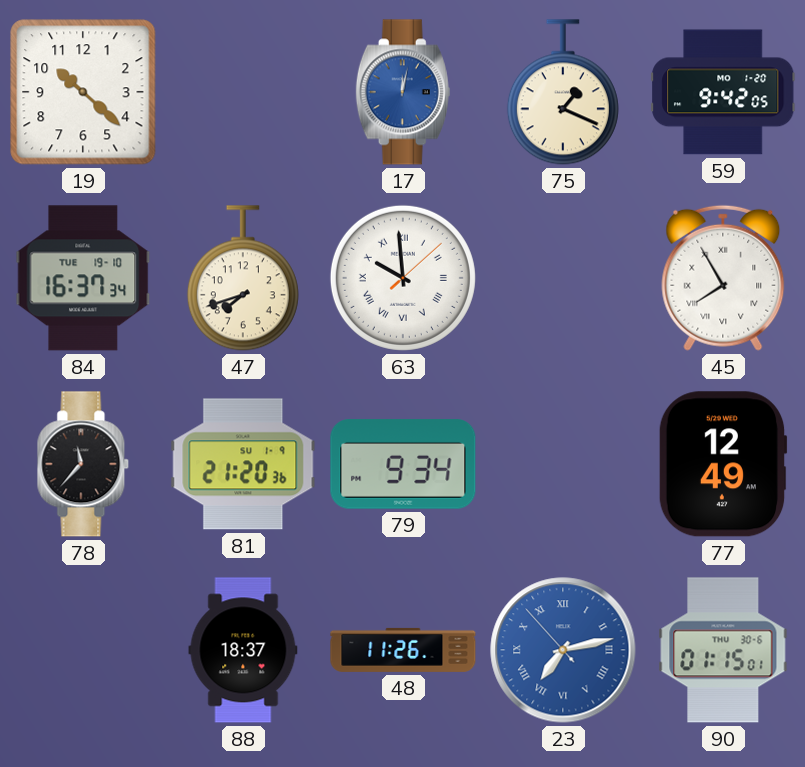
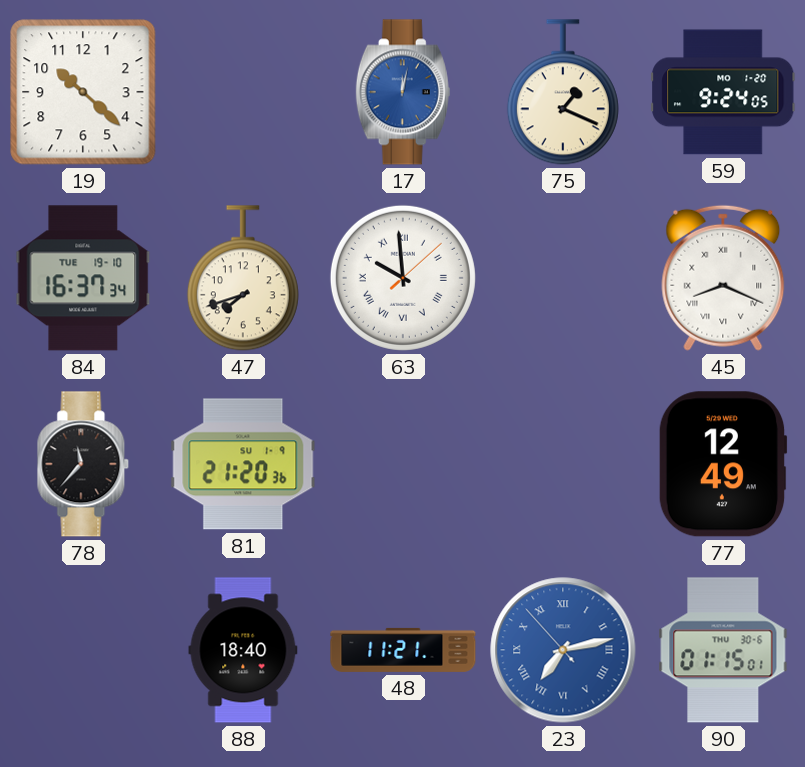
59: 9:42 -> 9:24
45: 7:55 -> 8:19
79: 9:34 -> none
88: 18:37 -> 18:40
48: 11:26 -> 11:21
